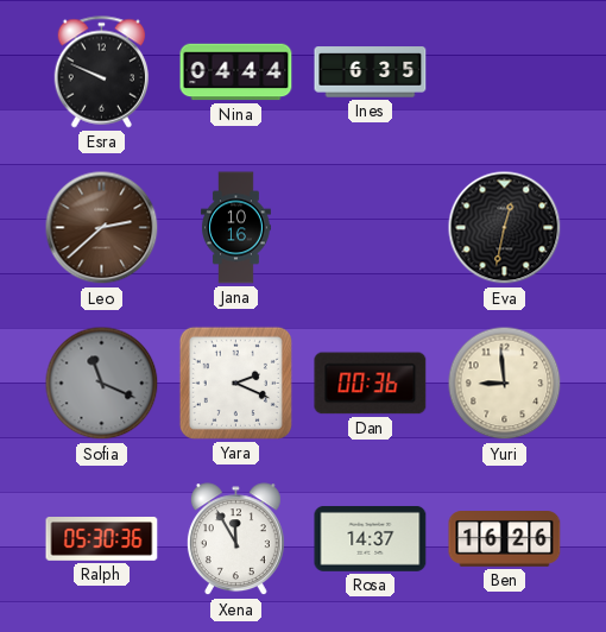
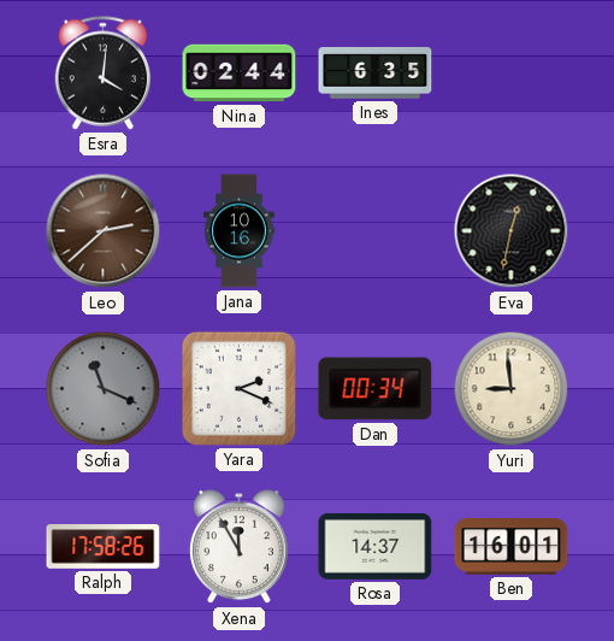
Esra: 9:49 -> 4:01
Nina: 04:44 -> 02:44
Dan: 00:36 -> 00:34
Ralph: 05:30 -> 17:58
Ben: 16:26 -> 16:01
